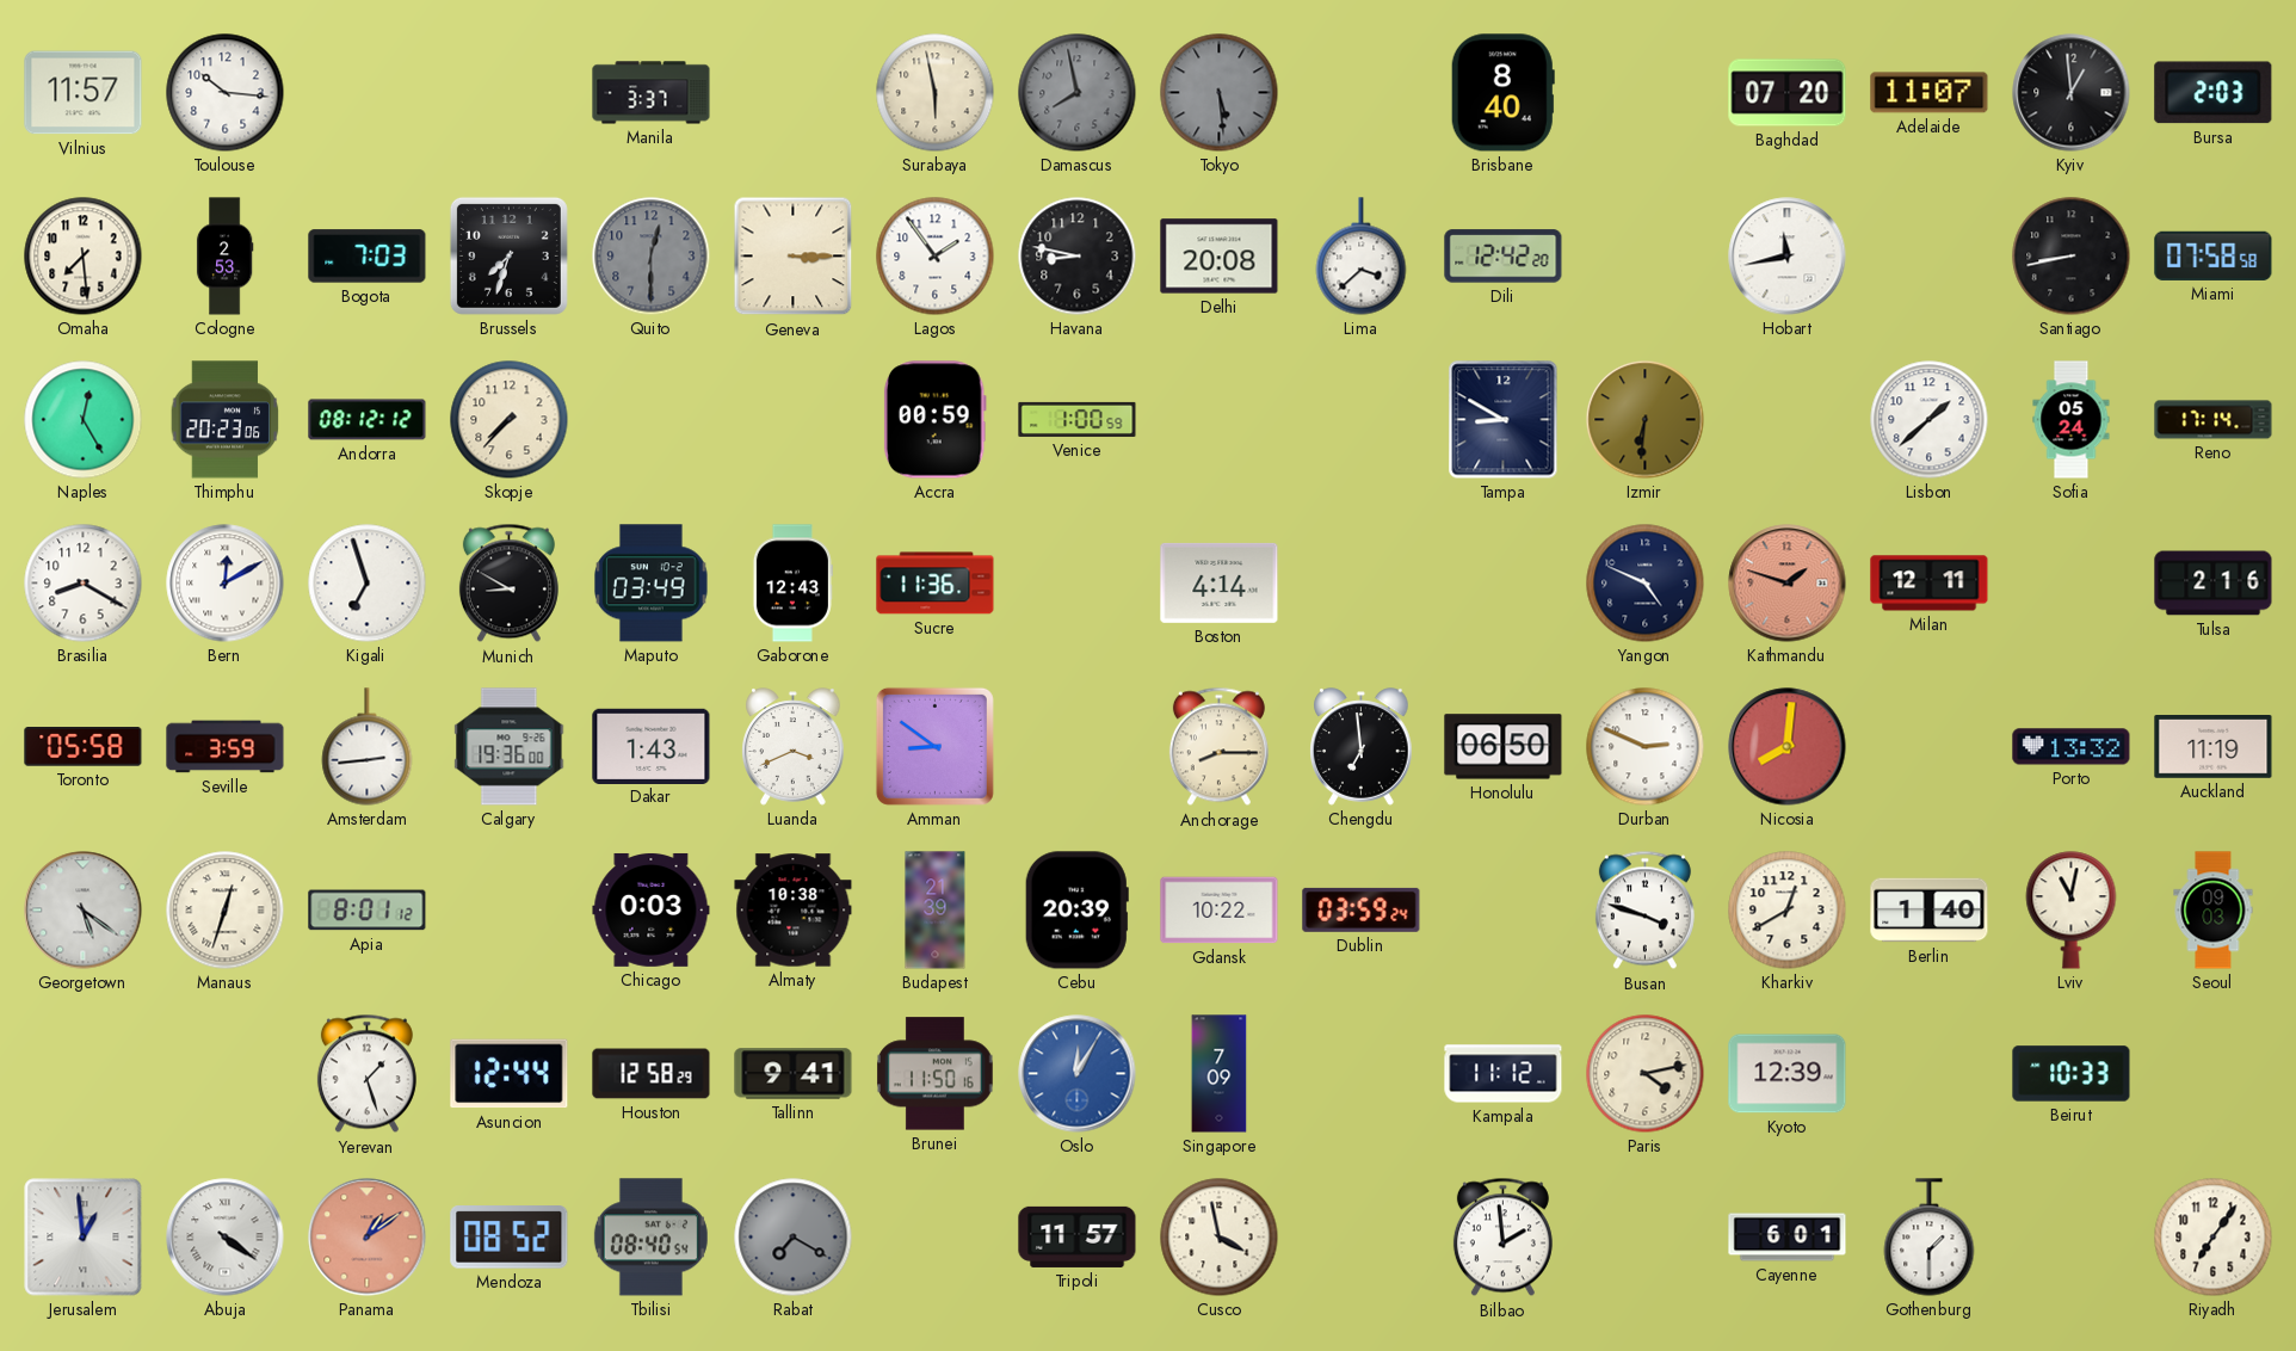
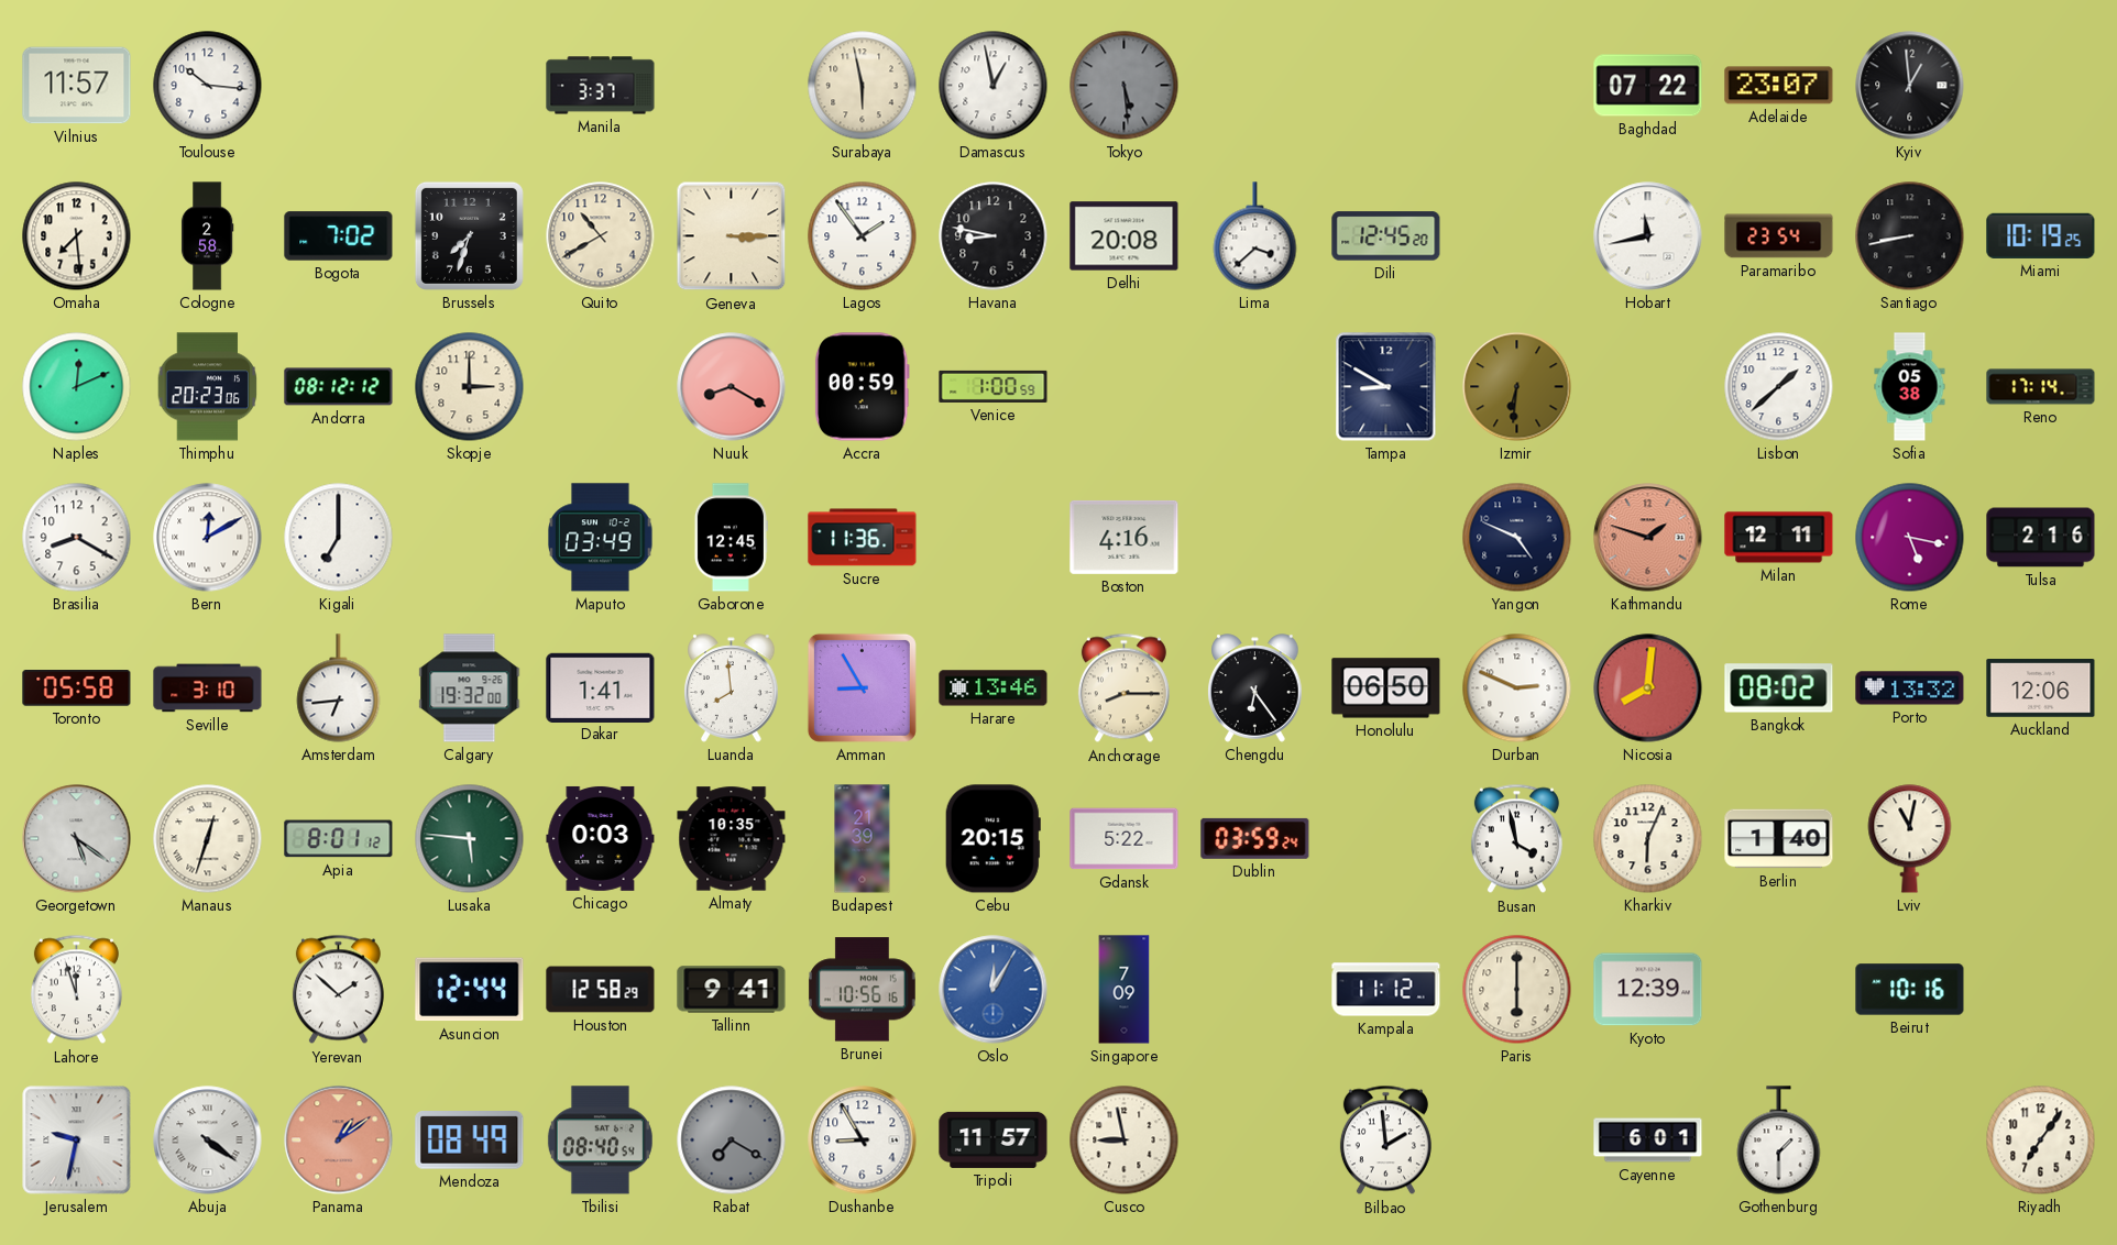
Damascus: 7:58 -> 12:58
Damascus dial: grey -> white
Brisbane: 8:40 -> none
Baghdad: 07:20 -> 07:22
Adelaide: 11:07 -> 23:07
Bursa: 2:03 -> none
Cologne: 2:53 -> 2:58
Bogota: 7:03 -> 7:02
Quito: 12:30 -> 10:40
Quito dial: grey -> cream
Dili: 12:42 -> 12:45
Paramaribo: none -> 23:54
Miami: 07:58 -> 10:19
Naples: 12:25 -> 12:11
Skopje: 7:37 -> 3:00
Nuuk: none -> 8:20
Sofia: 05:24 -> 05:38
Kigali: 6:57 -> 7:00
Munich: 8:50 -> none
Gaborone: 12:43 -> 12:45
Boston: 4:14 -> 4:16
Rome: none -> 5:17
Seville: 3:59 -> 3:10
Amsterdam: 2:44 -> 6:44
Calgary: 19:36 -> 19:32
Dakar: 1:43 -> 1:41
Luanda: 3:41 -> 7:59
Amman: 8:51 -> 8:55
Harare: none -> 13:46
Chengdu: 6:59 -> 6:24
Bangkok: none -> 08:02
Auckland: 11:19 -> 12:06
Lusaka: none -> 5:46
Almaty: 10:38 -> 10:35
Cebu: 20:39 -> 20:15
Gdansk: 10:22 -> 5:22
Busan: 3:48 -> 3:58
Kharkiv: 12:40 -> 6:04
Seoul: 09:03 -> none
Lahore: none -> 11:57
Yerevan: 1:27 -> 1:52
Brunei: 11:50 -> 10:56
Paris: 4:13 -> 6:00
Beirut: 10:33 -> 10:16
Jerusalem: 12:59 -> 9:32
Mendoza: 08:52 -> 08:49
Dushanbe: none -> 8:55
Cusco: 3:58 -> 8:58
